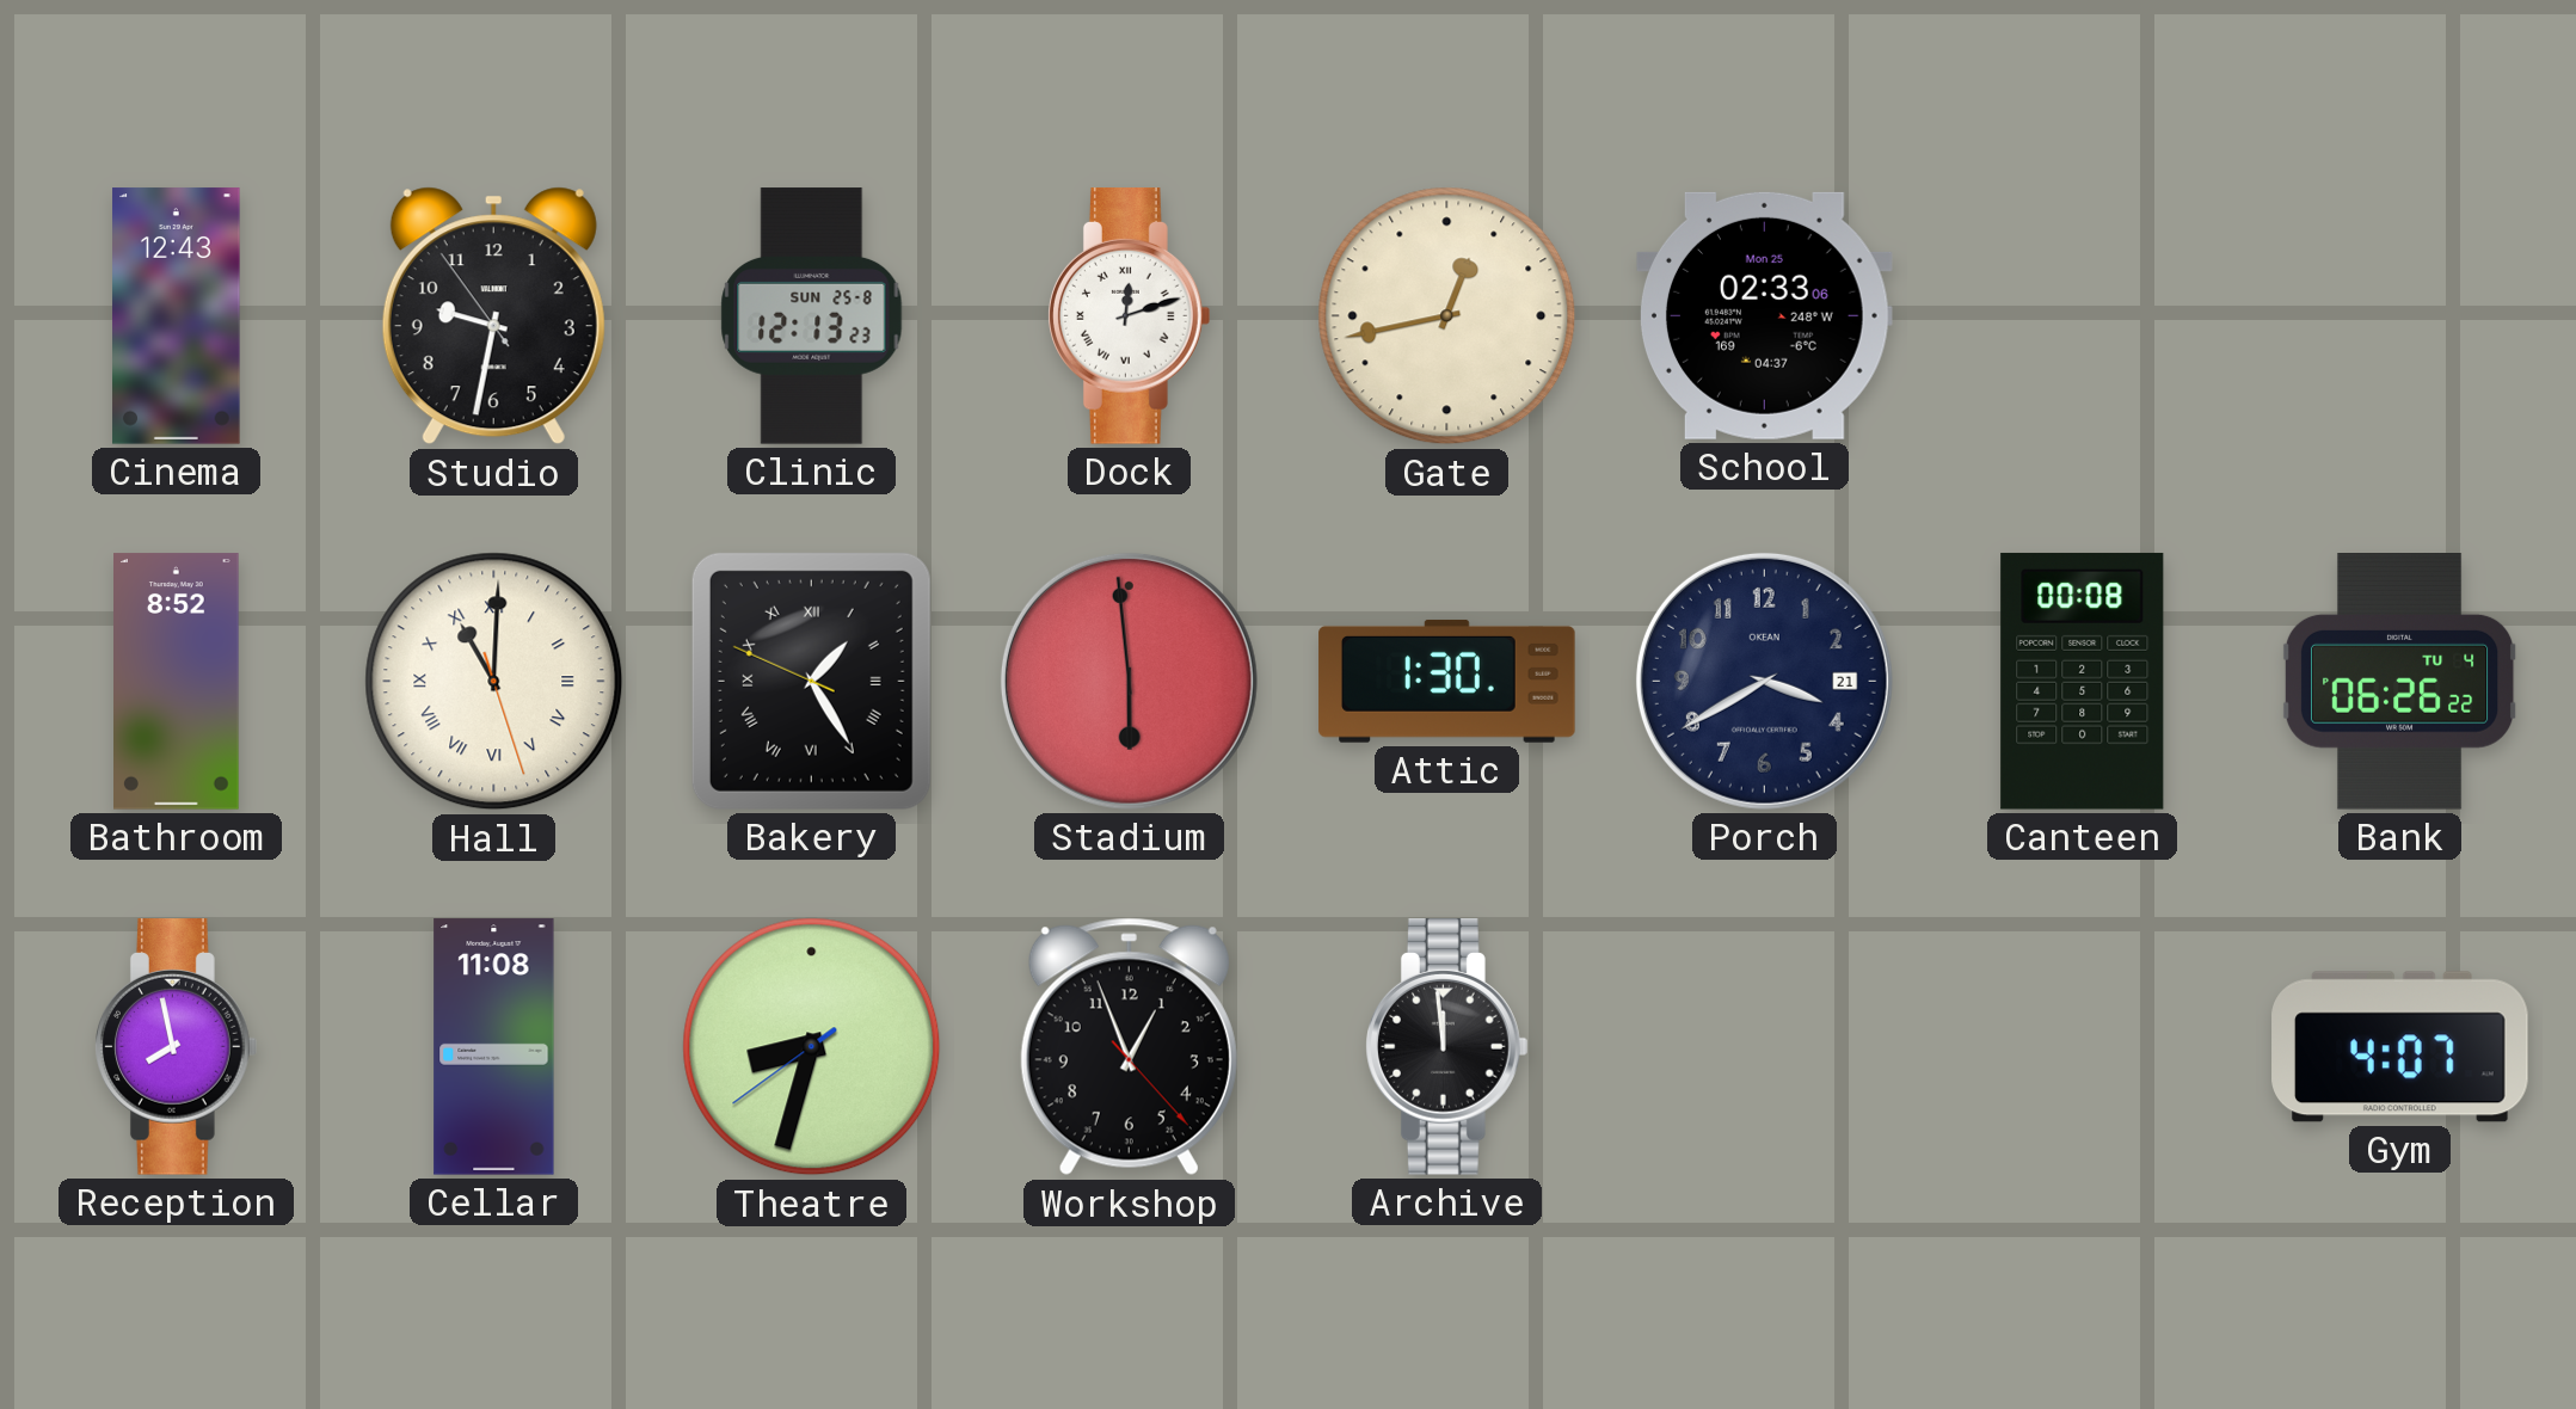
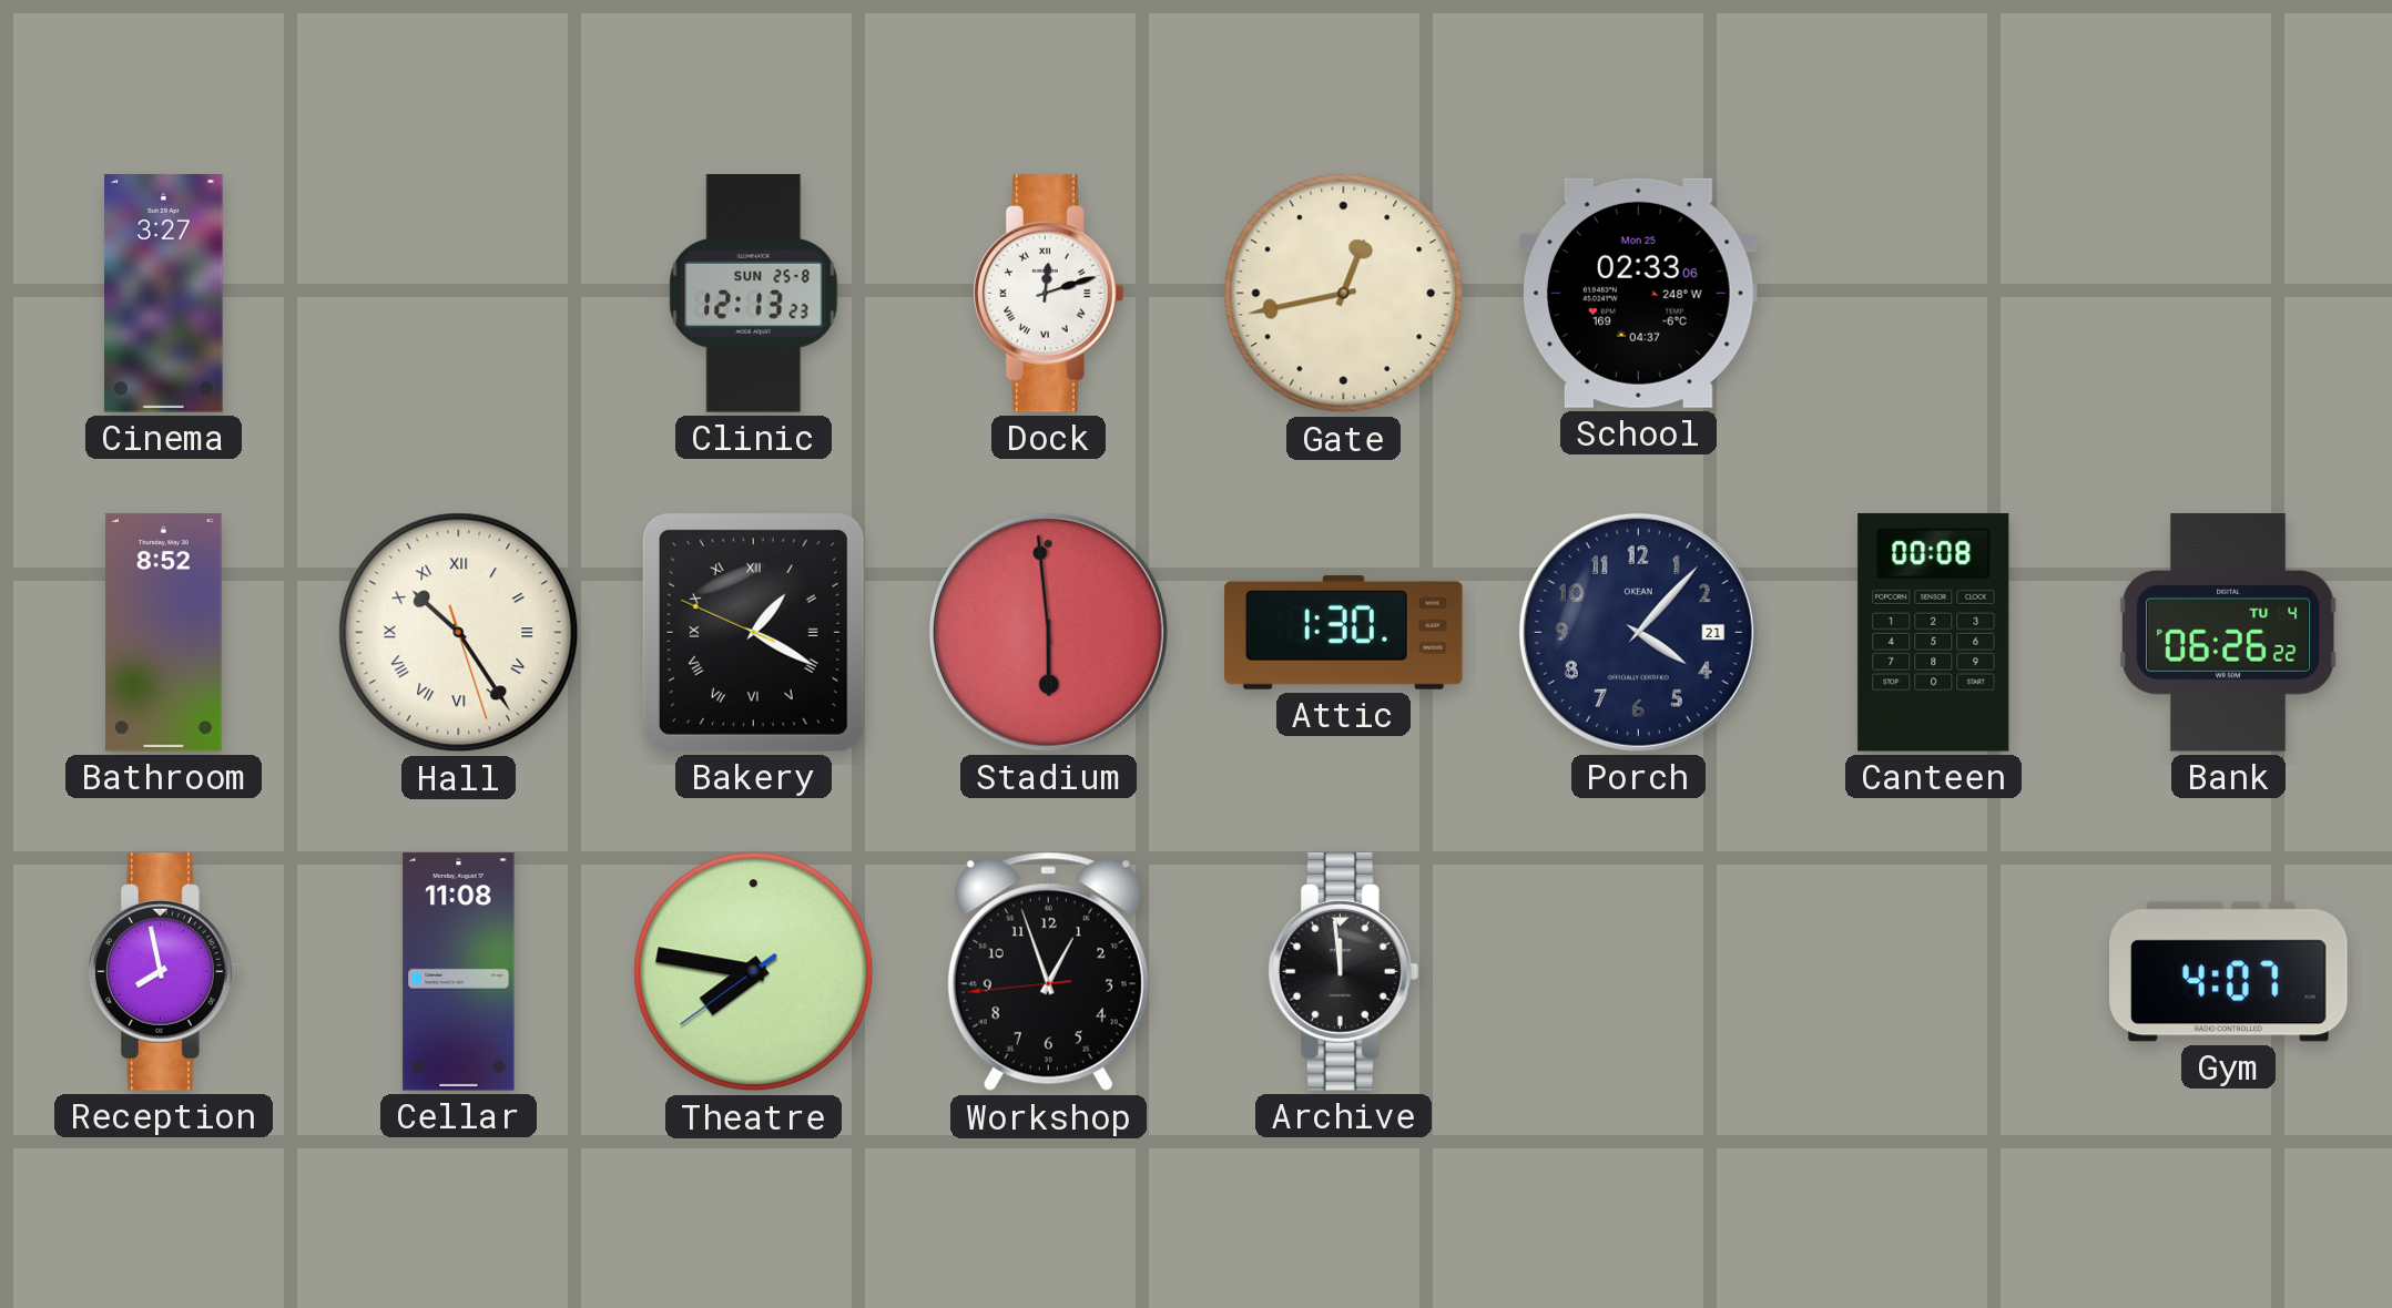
Cinema: 12:43 -> 3:27
Studio: 9:31 -> none
Hall: 11:00 -> 10:24
Bakery: 1:24 -> 1:19
Porch: 3:40 -> 4:07
Theatre: 8:32 -> 7:46
Workshop: 12:56:23 -> 12:56:44
